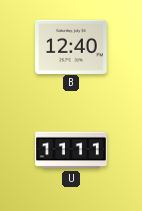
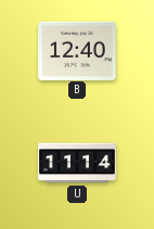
U: 11:11 -> 11:14
